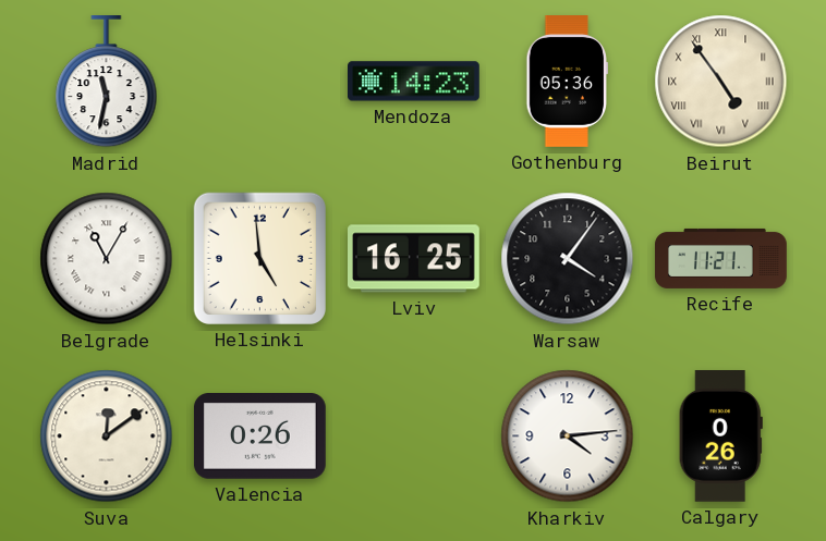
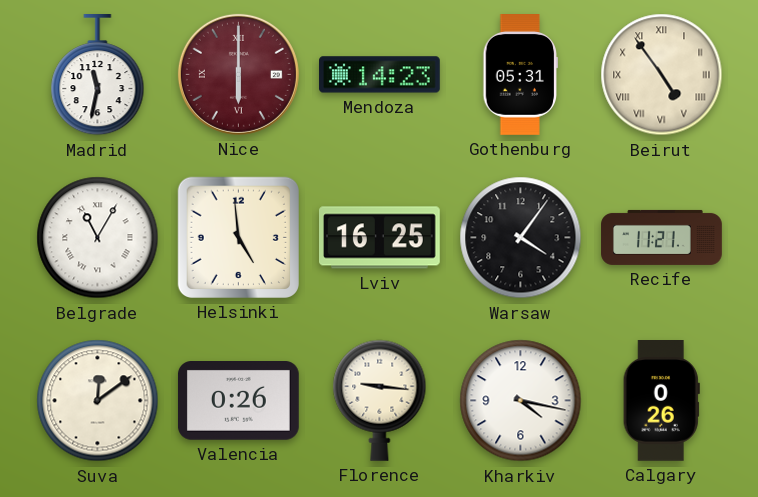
Nice: none -> 6:00
Gothenburg: 05:36 -> 05:31
Florence: none -> 9:16
Kharkiv: 4:14 -> 4:17
